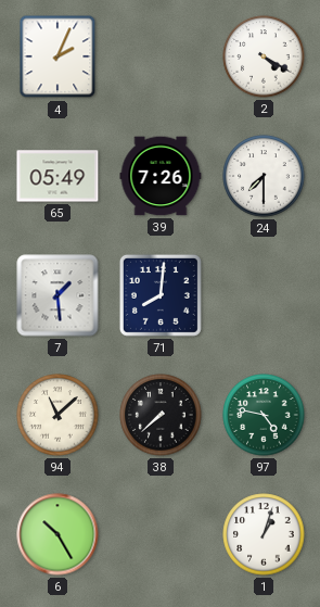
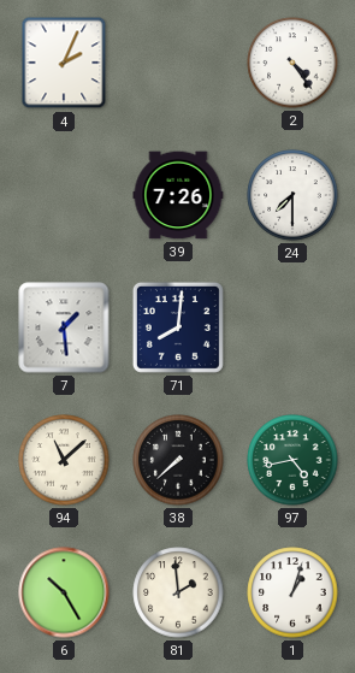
2: 4:20 -> 4:24
65: 05:49 -> none
97: 4:47 -> 4:43
81: none -> 1:59
